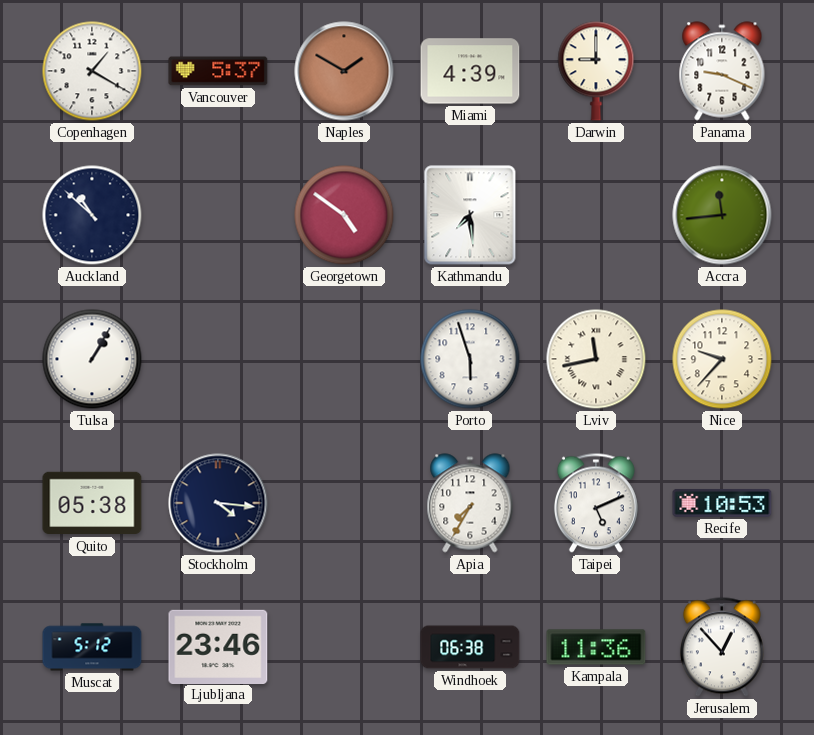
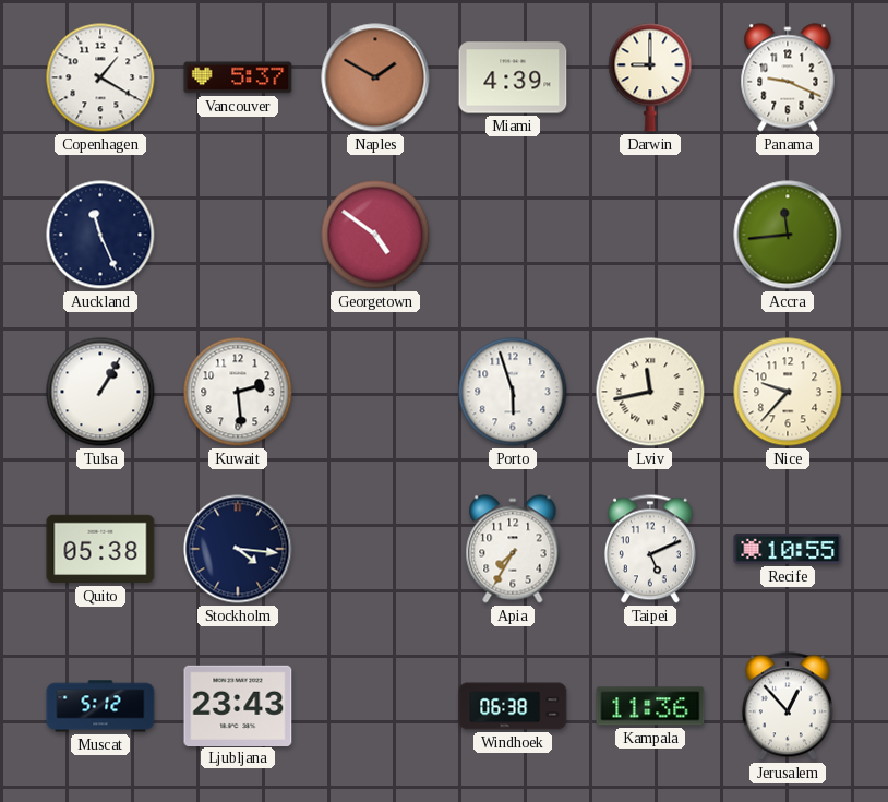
Auckland: 10:52 -> 11:26
Kathmandu: 7:29 -> none
Kuwait: none -> 2:29
Recife: 10:53 -> 10:55
Ljubljana: 23:46 -> 23:43
